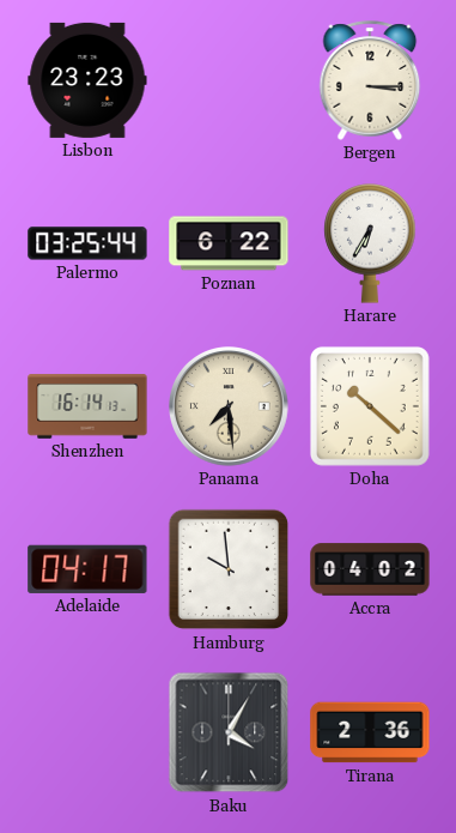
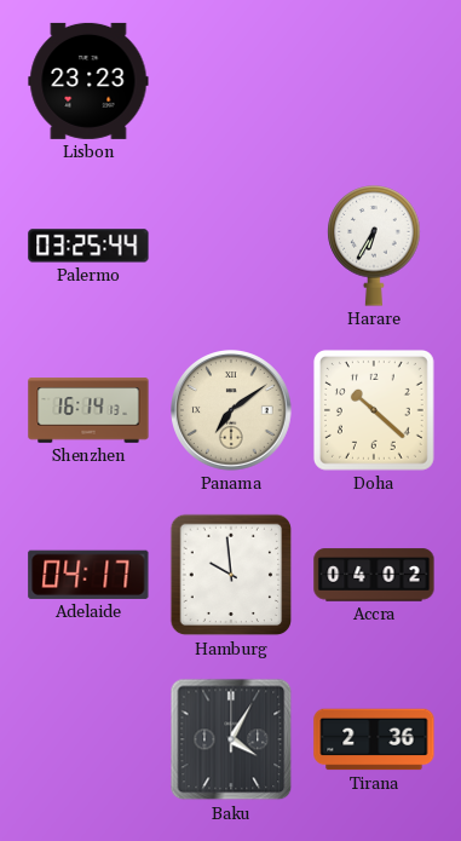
Bergen: 3:15 -> none
Poznan: 6:22 -> none
Panama: 7:29 -> 7:09
